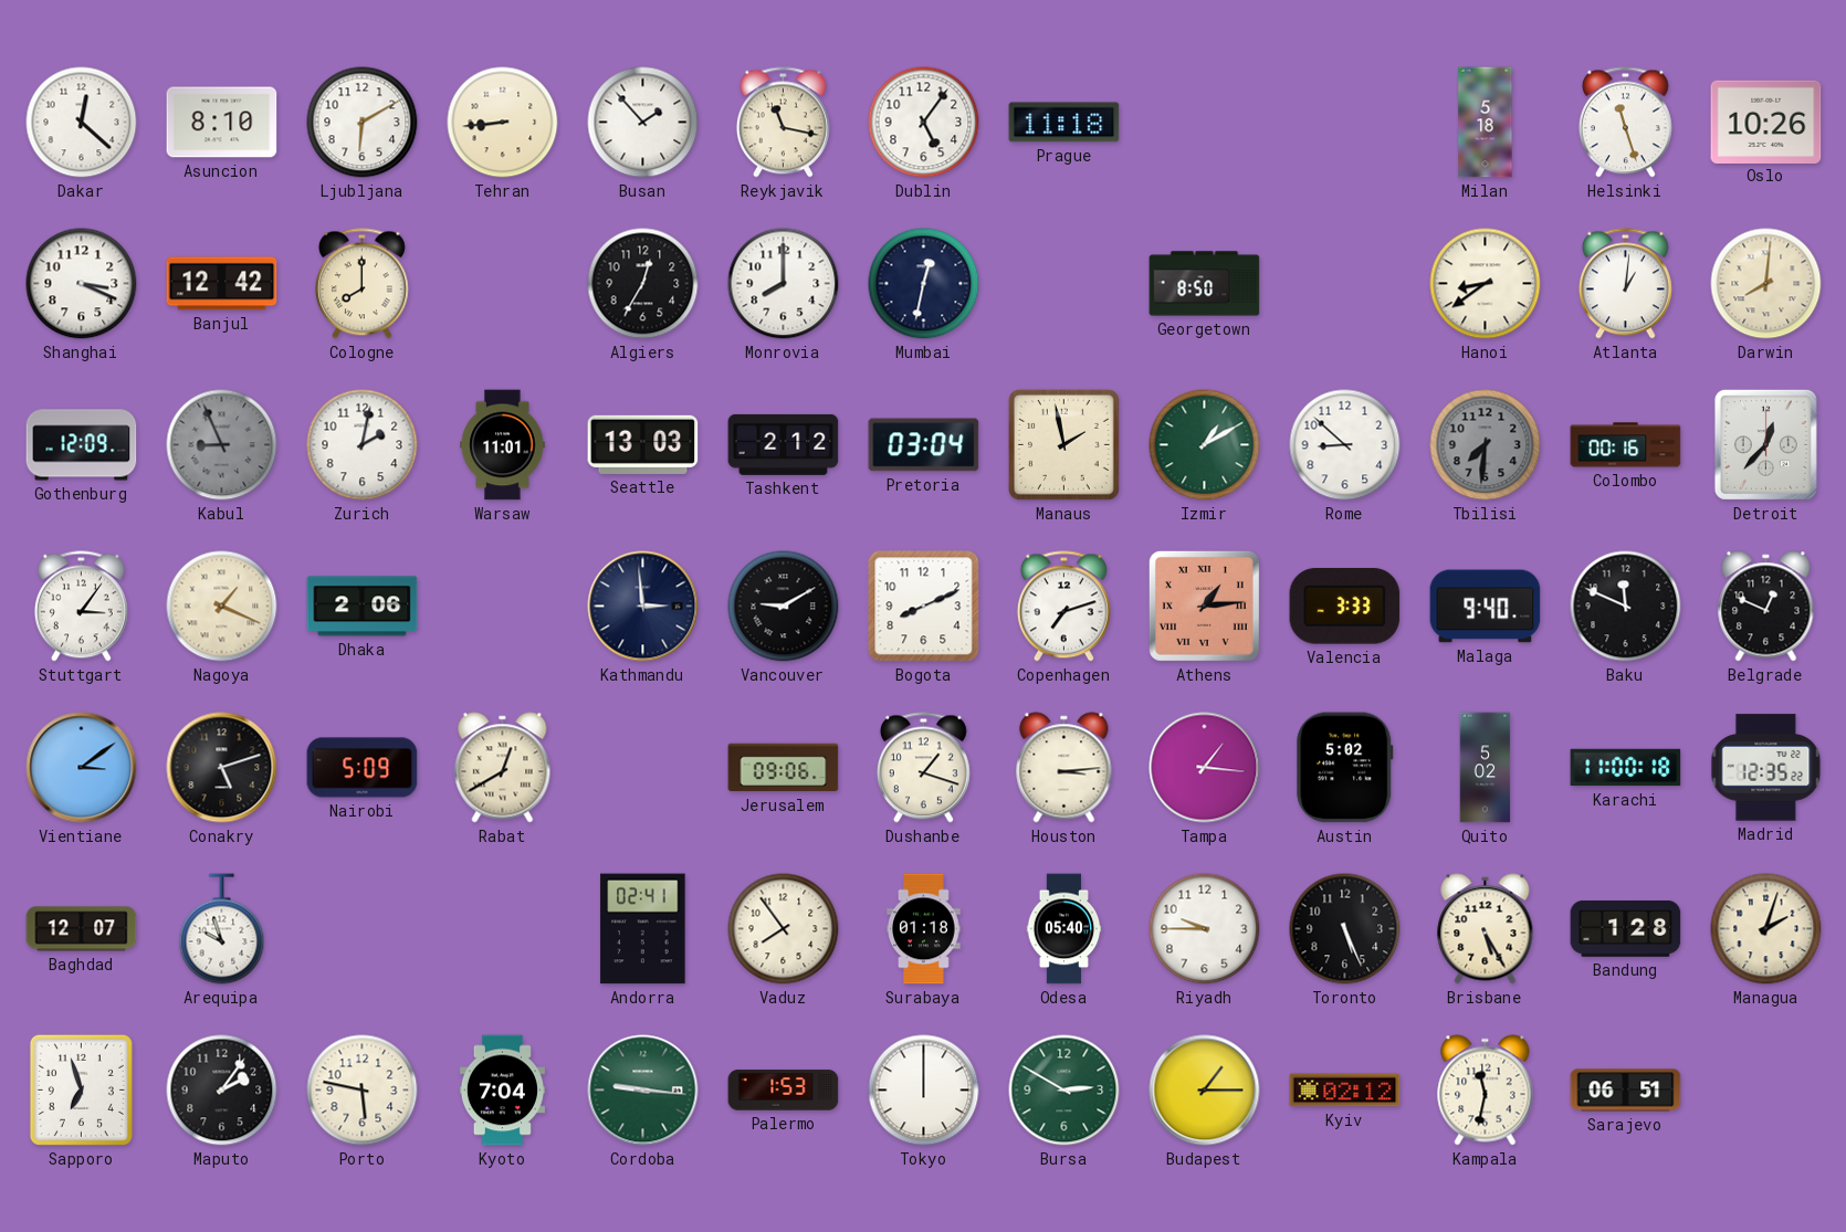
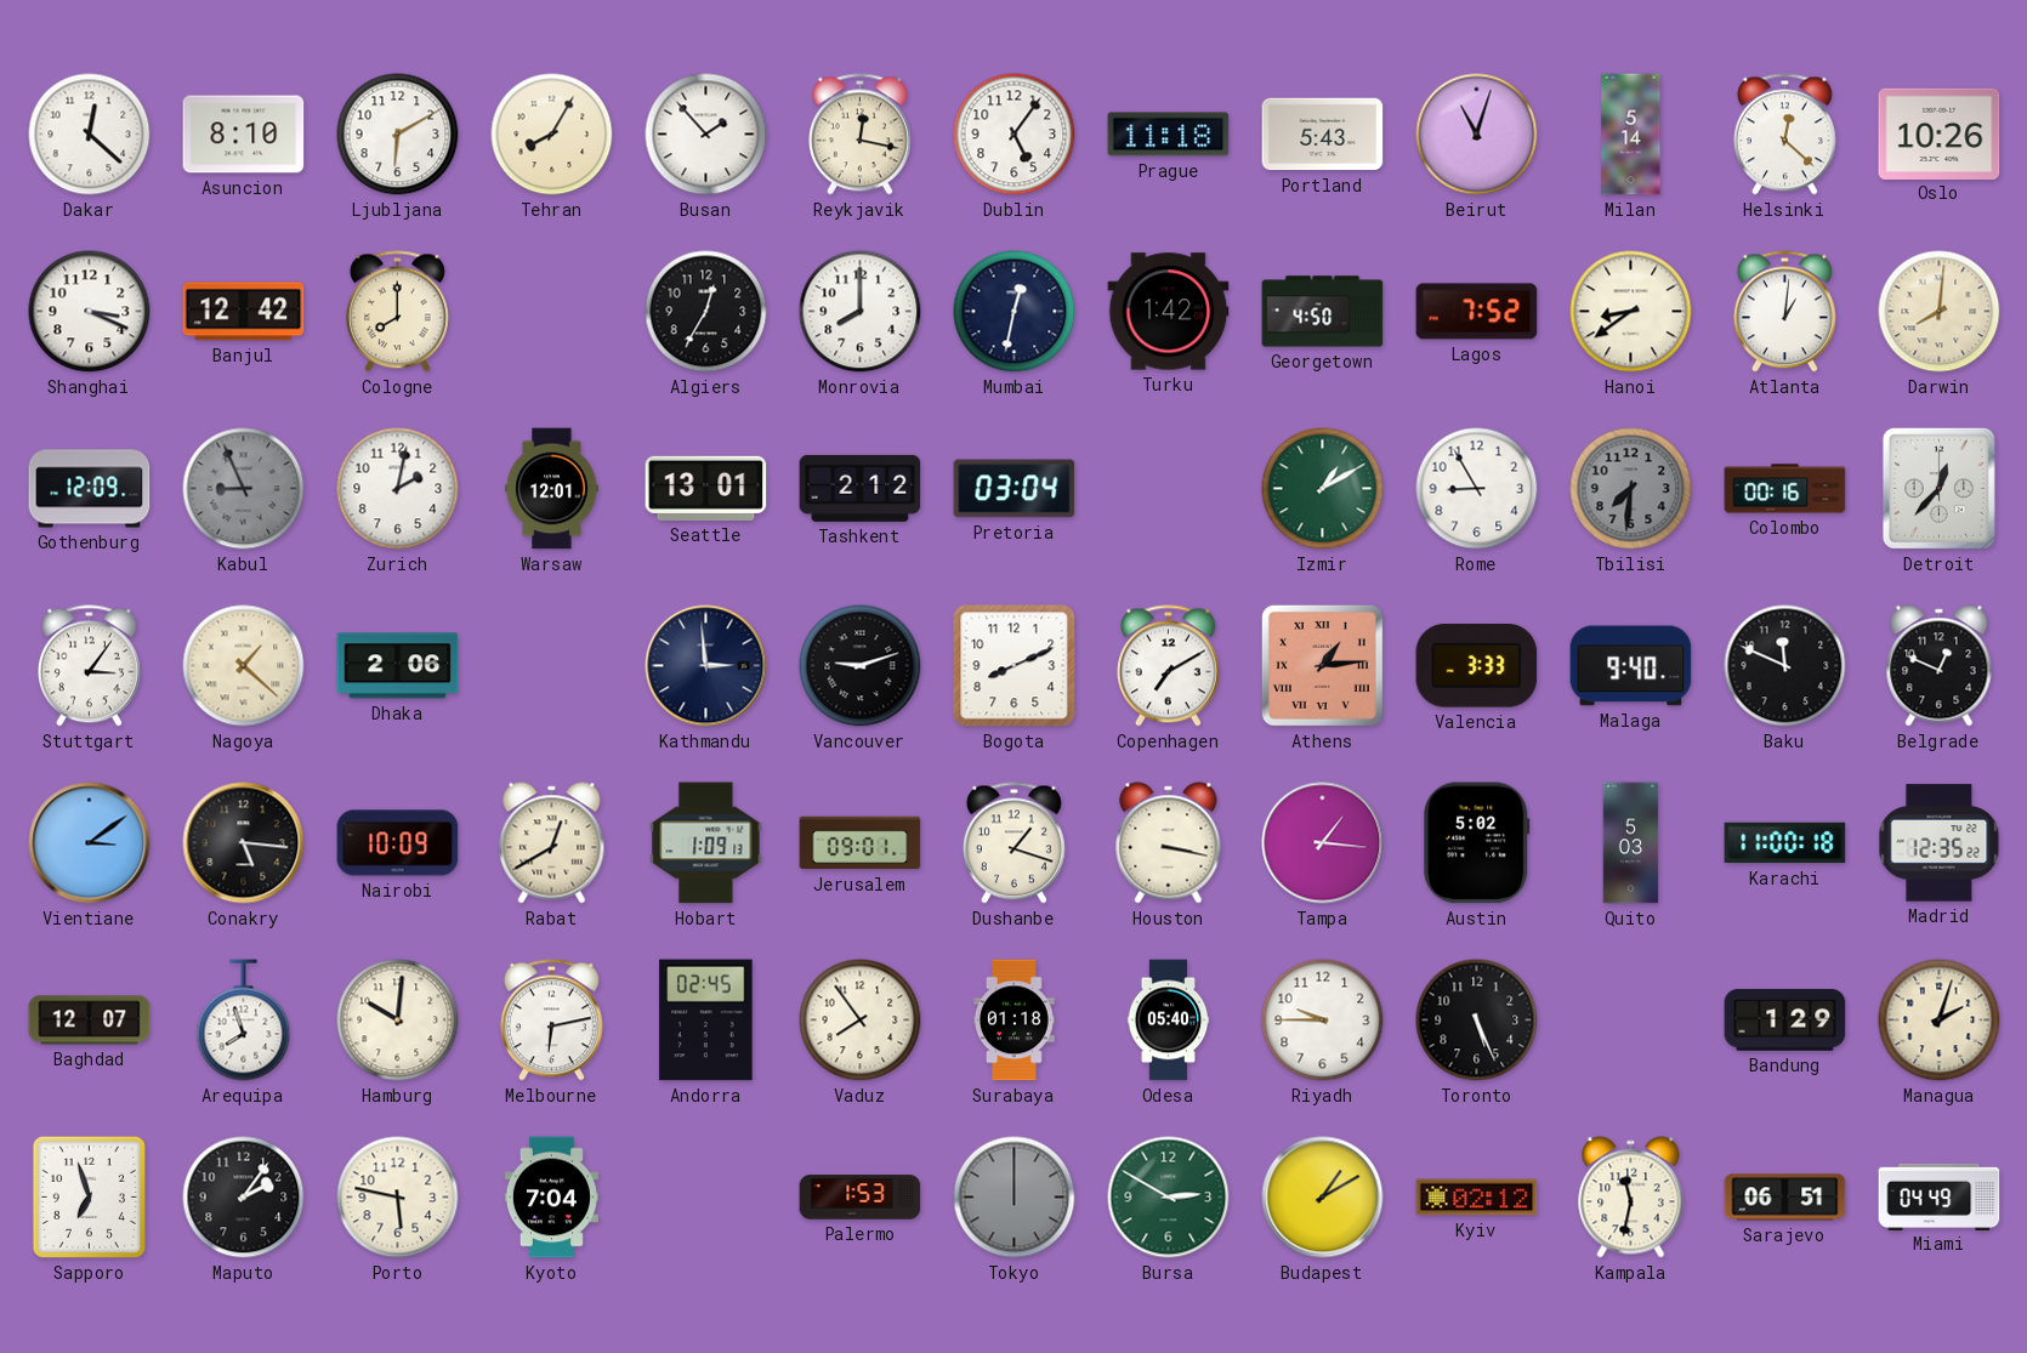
Tehran: 8:44 -> 8:05
Reykjavik: 11:17 -> 12:17
Portland: none -> 5:43
Beirut: none -> 11:03
Milan: 5:18 -> 5:14
Helsinki: 11:27 -> 12:22
Turku: none -> 1:42
Georgetown: 8:50 -> 4:50
Lagos: none -> 7:52
Warsaw: 11:01 -> 12:01
Seattle: 13:03 -> 13:01
Manaus: 1:58 -> none
Rome: 8:52 -> 8:55
Nagoya: 1:19 -> 1:22
Vancouver: 9:10 -> 9:12
Copenhagen: 7:12 -> 7:10
Conakry: 5:12 -> 5:16
Nairobi: 5:09 -> 10:09
Hobart: none -> 1:09
Jerusalem: 09:06 -> 09:01
Houston: 3:14 -> 3:17
Quito: 5:02 -> 5:03
Arequipa: 9:57 -> 7:57
Hamburg: none -> 10:01
Melbourne: none -> 6:13
Andorra: 02:41 -> 02:45
Brisbane: 5:25 -> none
Bandung: 1:28 -> 1:29
Cordoba: 9:16 -> none
Tokyo dial: white -> grey
Budapest: 1:15 -> 1:10
Miami: none -> 04:49
